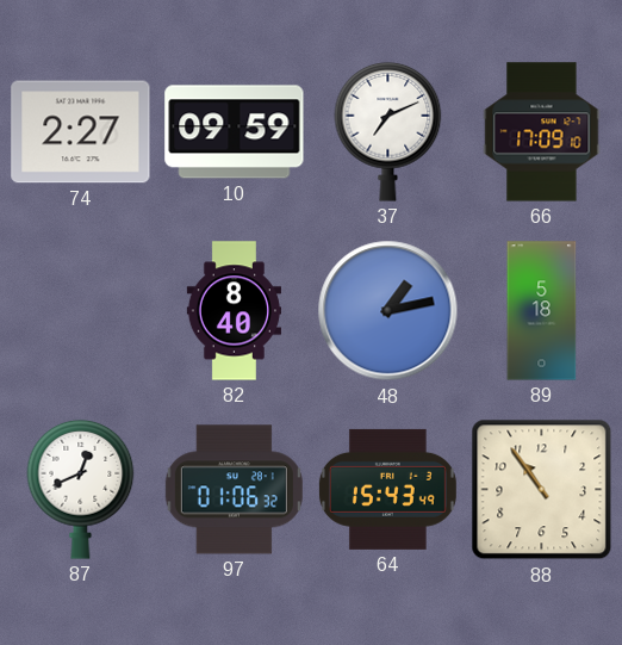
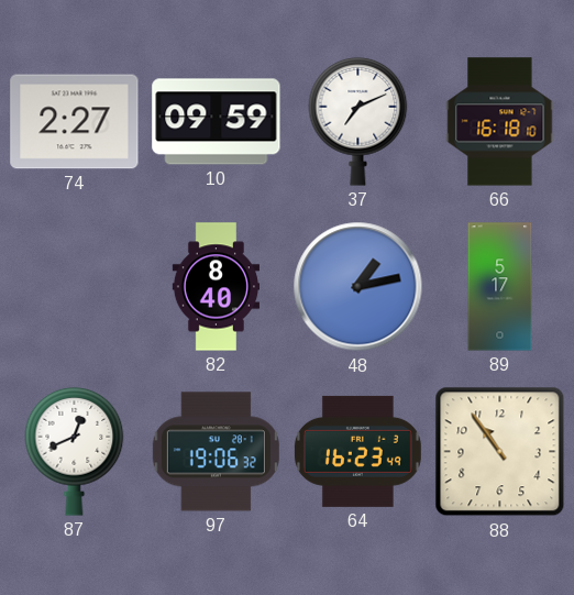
66: 17:09 -> 16:18
89: 5:18 -> 5:17
97: 01:06 -> 19:06
64: 15:43 -> 16:23
